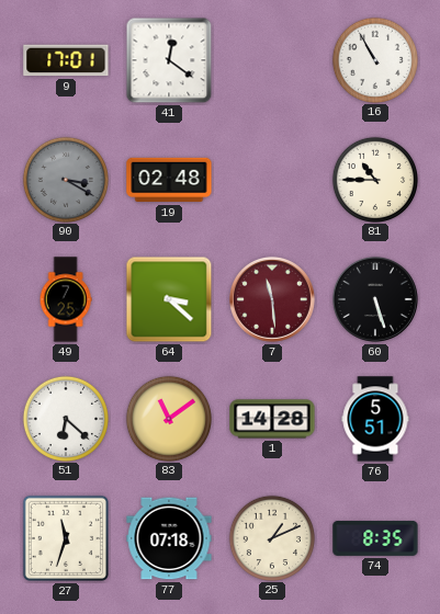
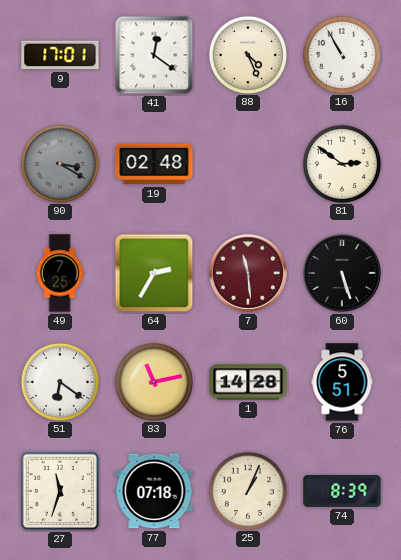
88: none -> 4:26
81: 10:45 -> 2:51
64: 3:22 -> 2:35
51: 6:22 -> 6:21
83: 11:09 -> 11:13
25: 1:11 -> 1:04
74: 8:35 -> 8:39
